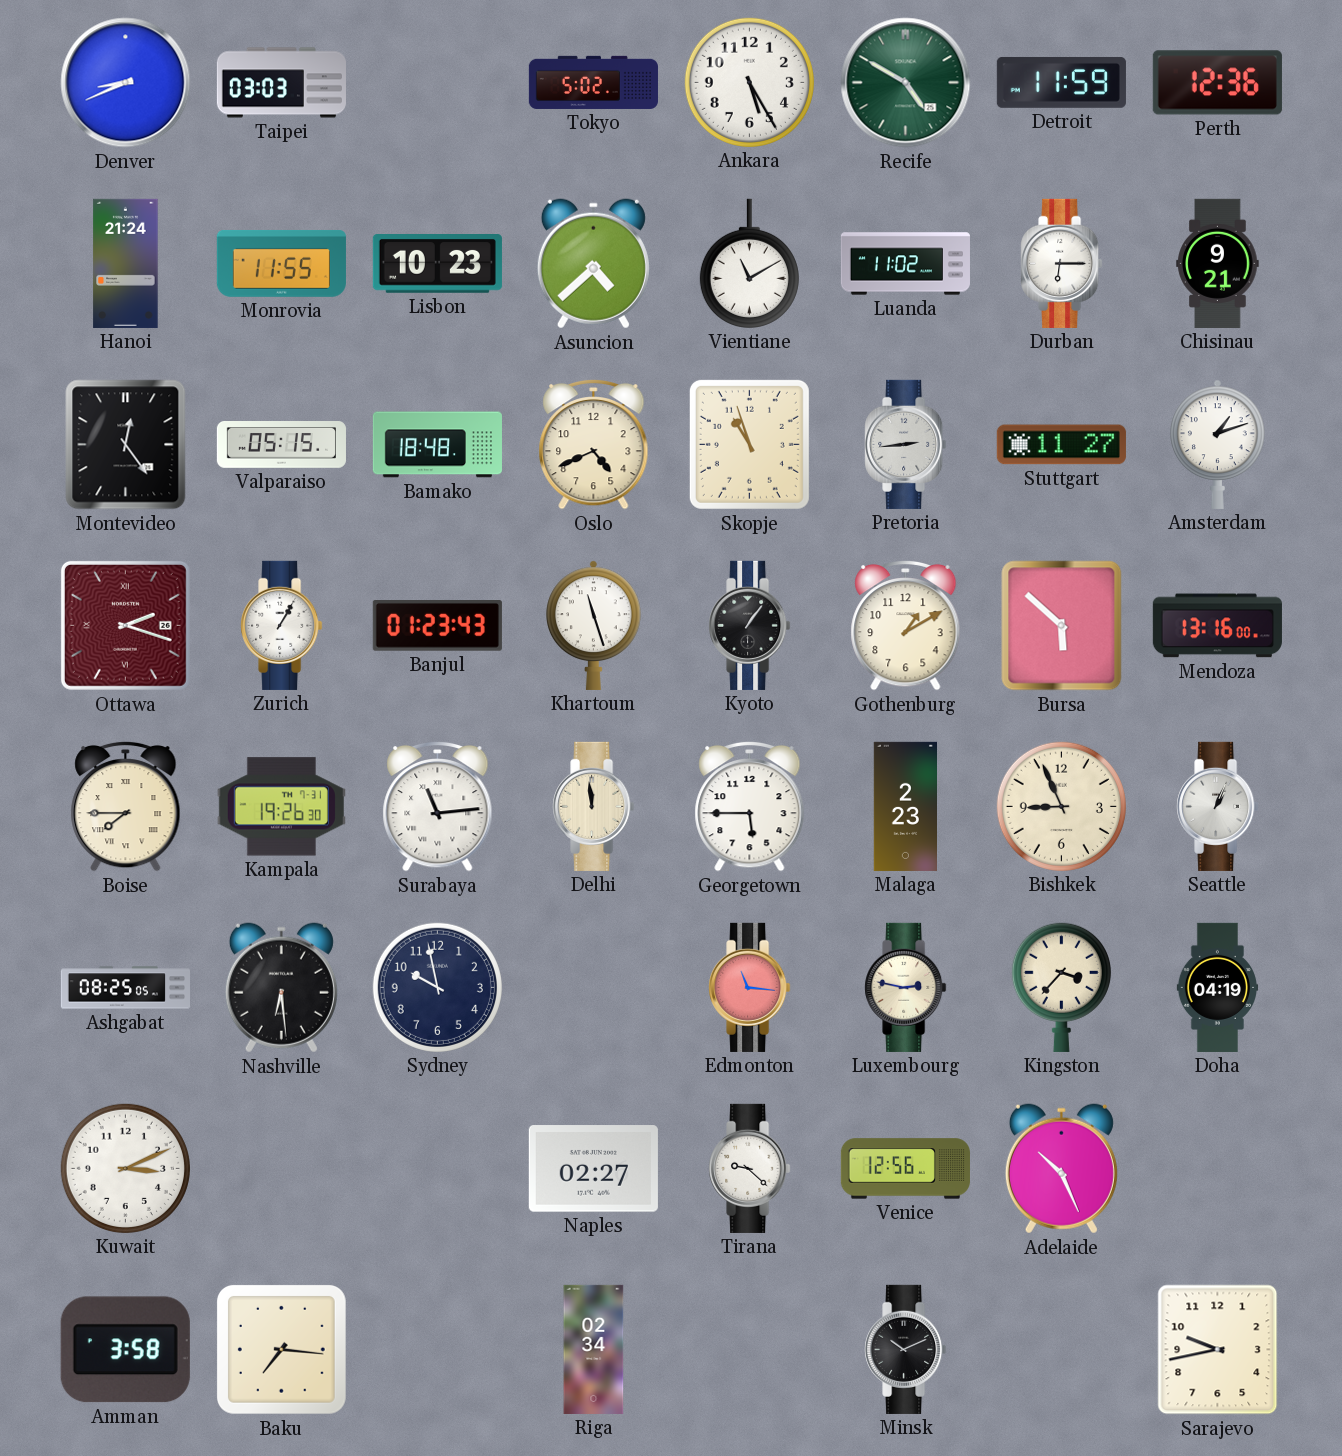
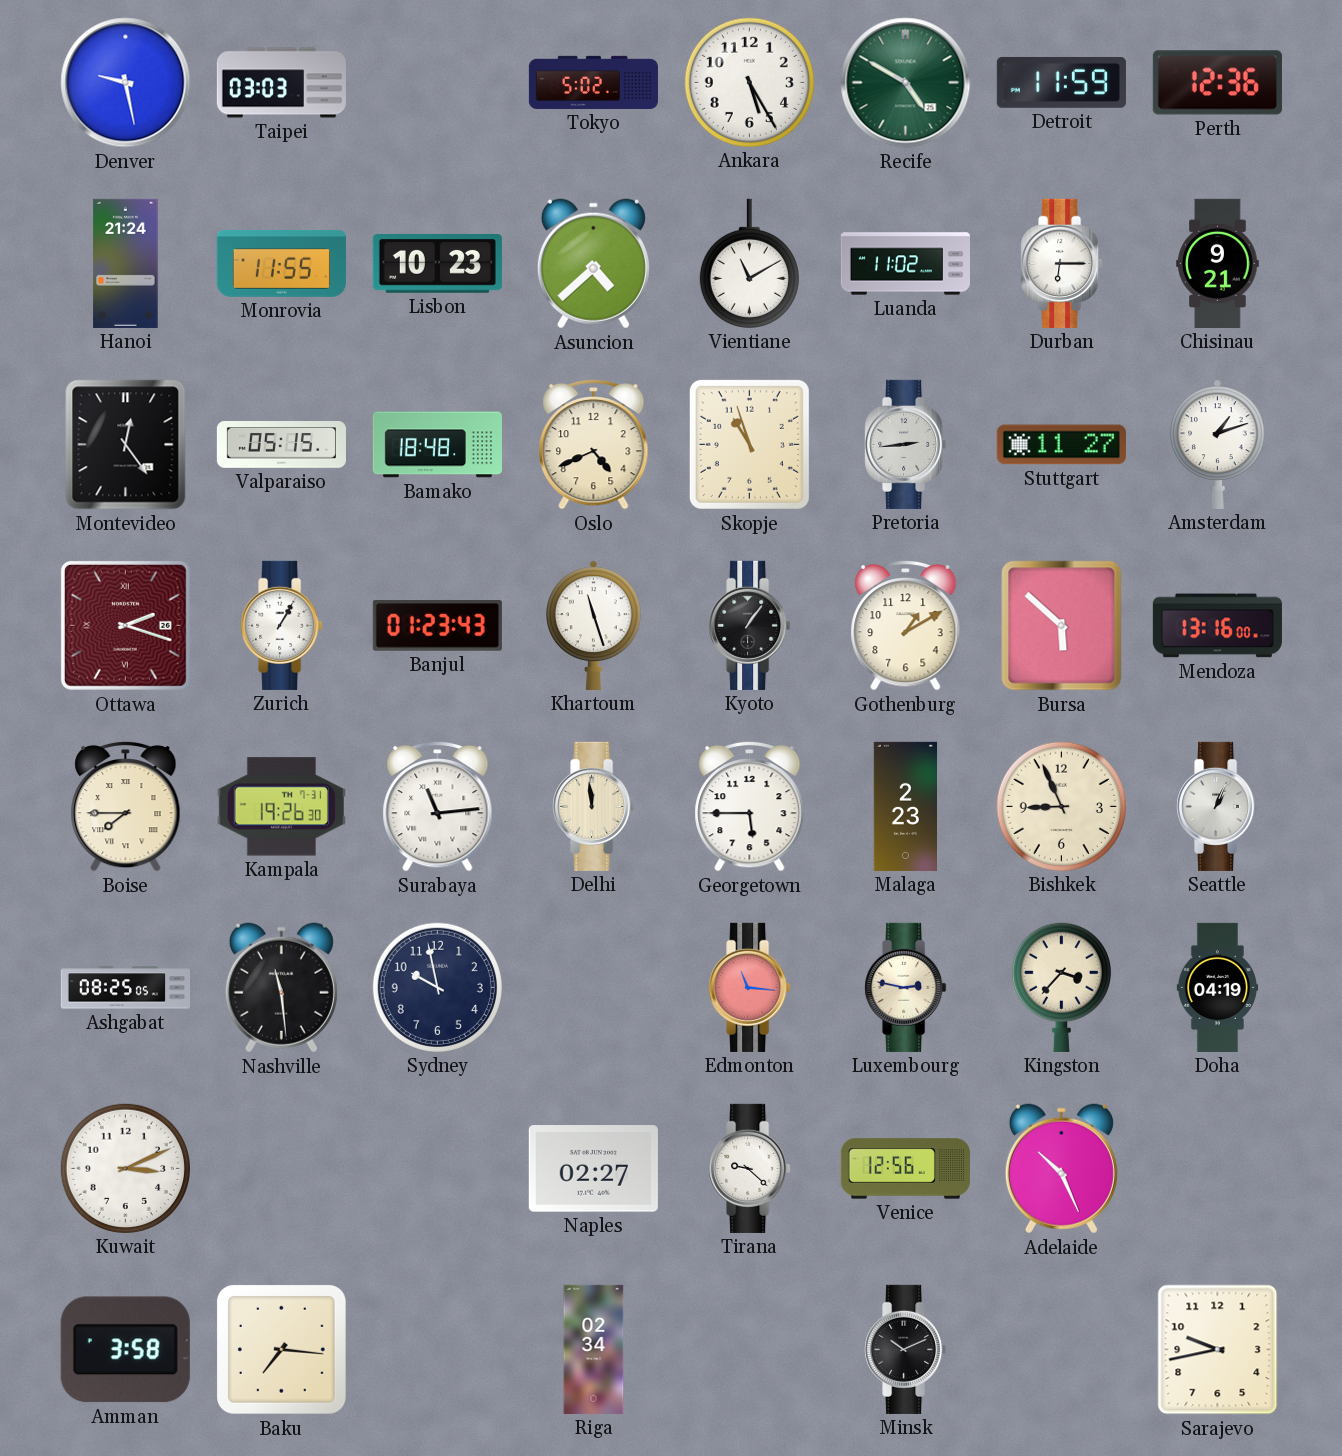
Denver: 8:41 -> 9:28
Nashville: 6:29 -> 11:29
